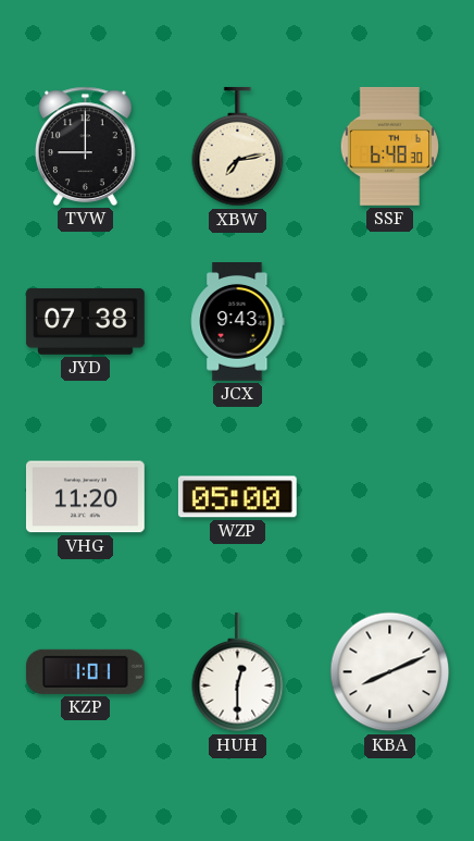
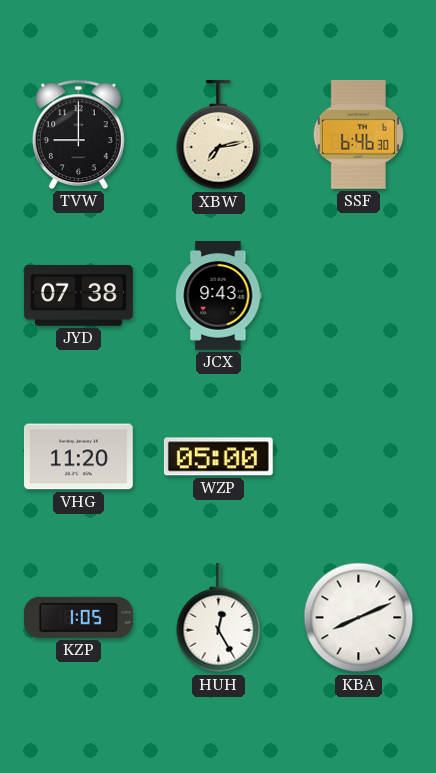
SSF: 6:48 -> 6:46
KZP: 1:01 -> 1:05
HUH: 12:30 -> 12:25
